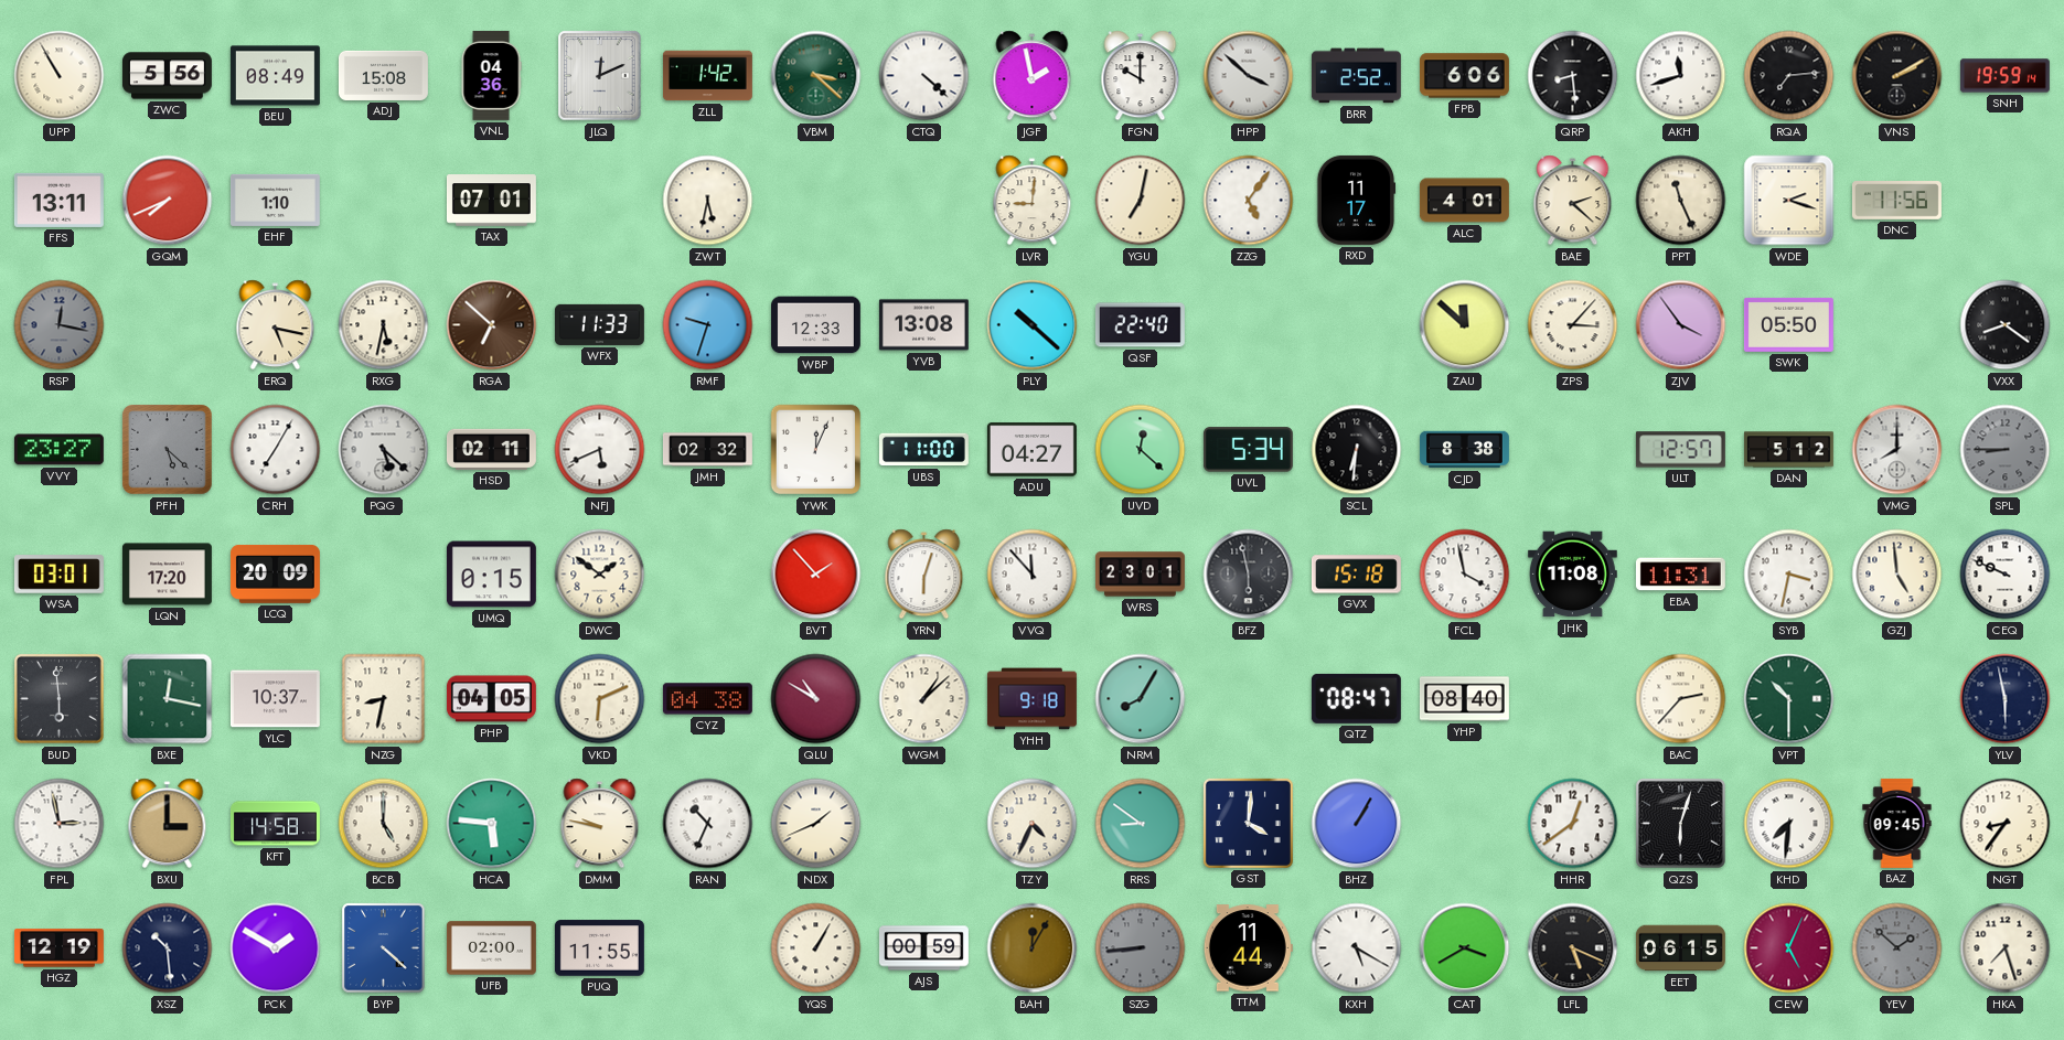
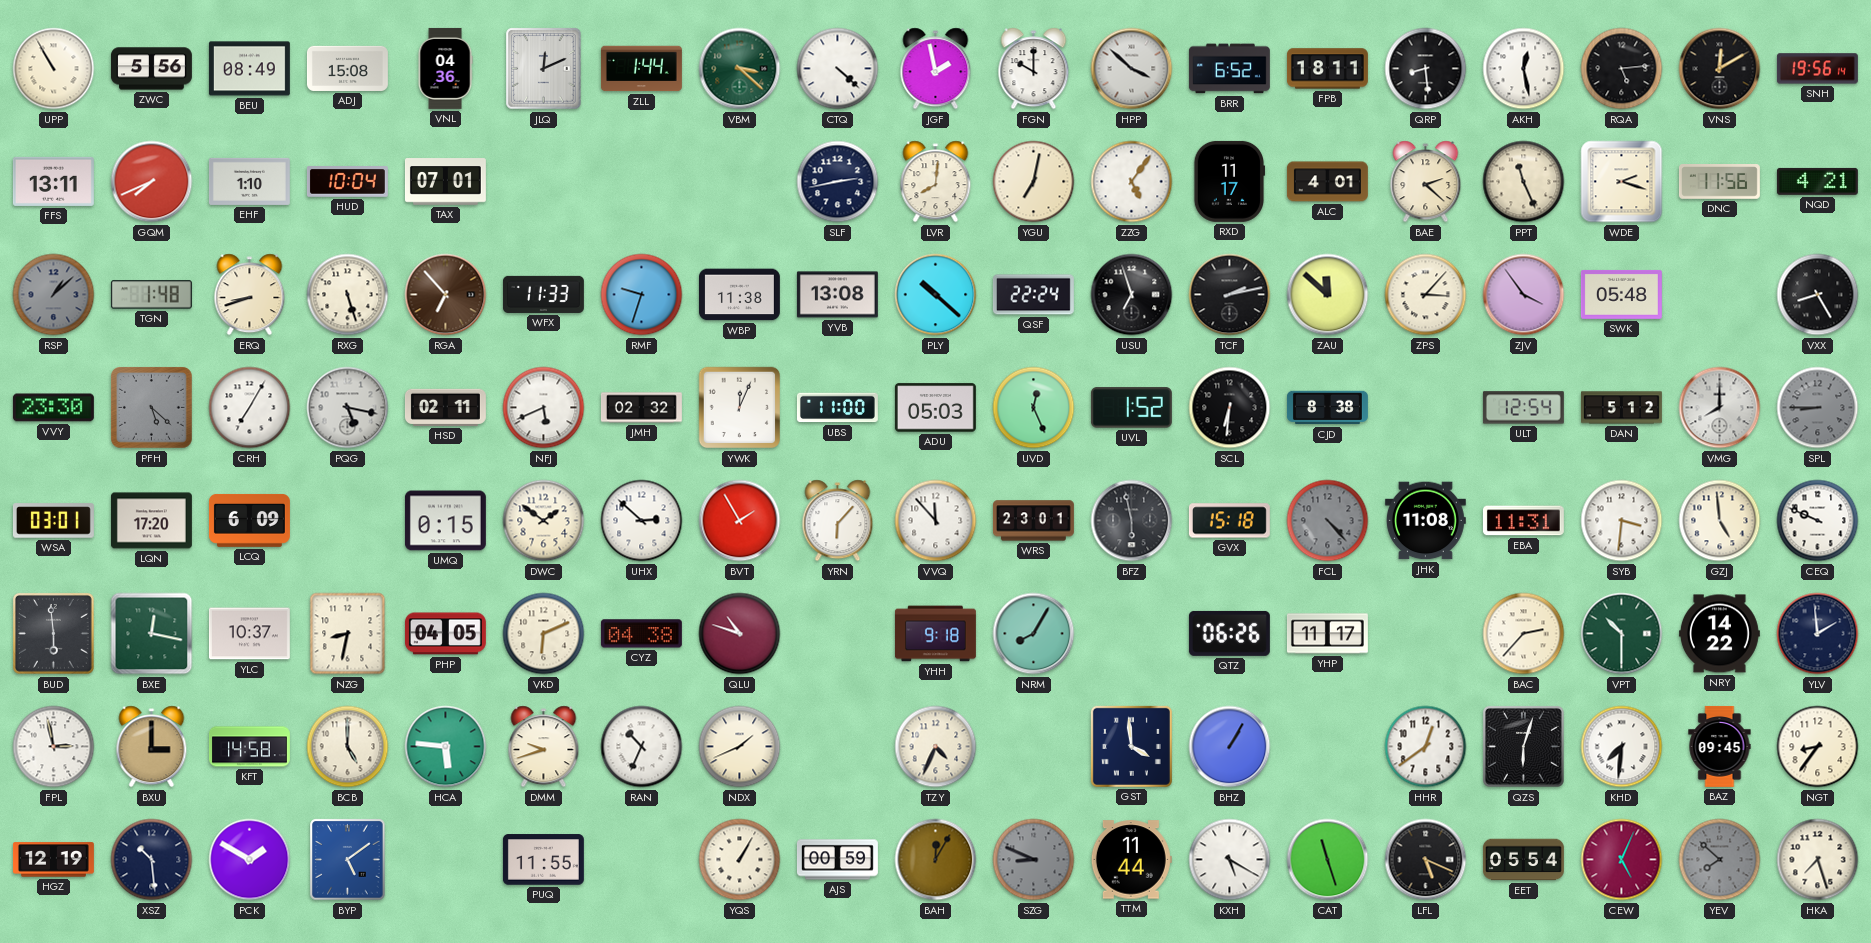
ZLL: 1:42 -> 1:44
BRR: 2:52 -> 6:52
FPB: 6:06 -> 18:11
AKH: 11:42 -> 12:28
RQA: 7:14 -> 5:14
VNS: 2:10 -> 12:10
SNH: 19:59 -> 19:56
HUD: none -> 10:04
ZWT: 5:32 -> none
SLF: none -> 2:43
LVR: 9:01 -> 8:01
NQD: none -> 4:21
RSP: 12:17 -> 1:08
TGN: none -> 1:48
ERQ: 5:17 -> 8:42
RXG: 5:32 -> 5:27
RGA: 6:52 -> 6:53
WBP: 12:33 -> 11:38
QSF: 22:40 -> 22:24
USU: none -> 6:57
TCF: none -> 2:13
SWK: 05:50 -> 05:48
VXX: 8:21 -> 8:25
VVY: 23:27 -> 23:30
PQG: 5:22 -> 5:17
ADU: 04:27 -> 05:03
UVD: 12:22 -> 12:26
UVL: 5:34 -> 1:52
ULT: 12:57 -> 12:54
LCQ: 20:09 -> 6:09
UHX: none -> 2:52
BVT: 1:53 -> 1:55
YRN: 6:03 -> 6:07
FCL: 3:58 -> 4:23
FCL dial: white -> grey
SYB: 3:32 -> 3:31
QLU: 10:50 -> 10:48
WGM: 1:08 -> none
QTZ: 08:47 -> 06:26
YHP: 08:40 -> 11:17
NRY: none -> 14:22
YLV: 5:58 -> 1:59
DMM: 9:47 -> 9:42
RRS: 8:51 -> none
GST: 4:01 -> 3:59
BYP: 4:22 -> 5:09
UFB: 02:00 -> none
SZG: 8:44 -> 8:49
CAT: 3:40 -> 11:27
EET: 06:15 -> 05:54
YEV: 1:52 -> 7:52
